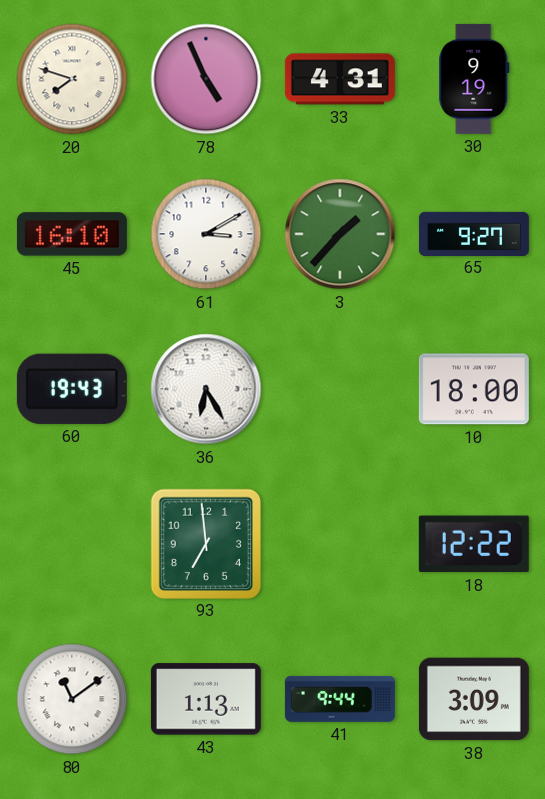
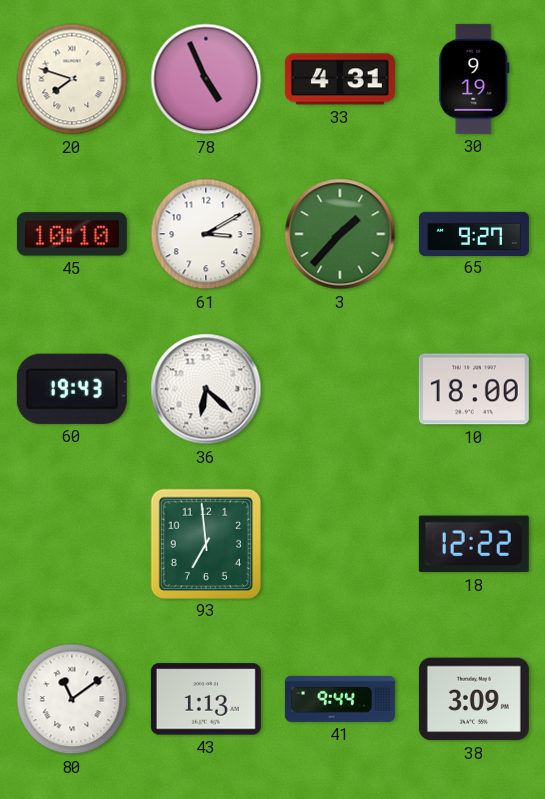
45: 16:10 -> 10:10
36: 6:25 -> 6:22
